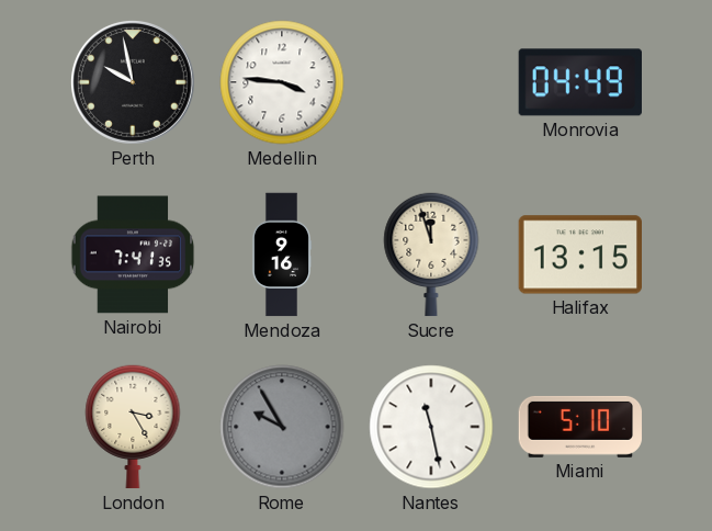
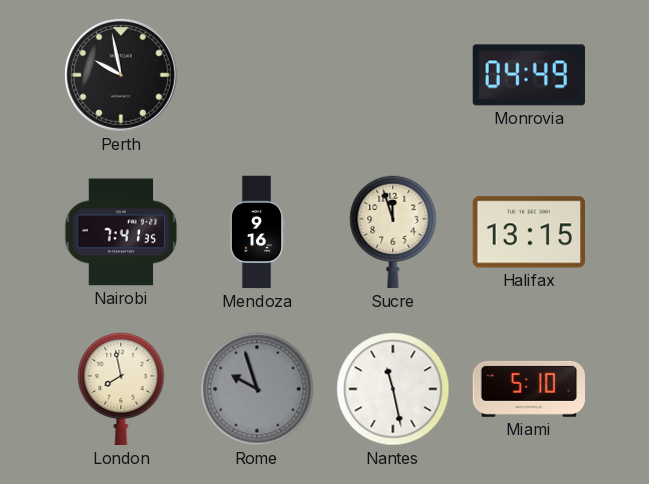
Medellin: 3:46 -> none
London: 3:25 -> 7:58
Rome: 9:55 -> 9:57
